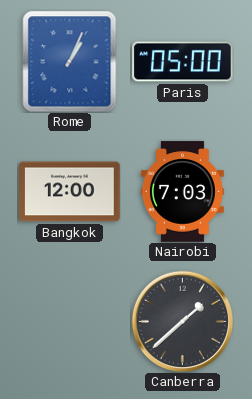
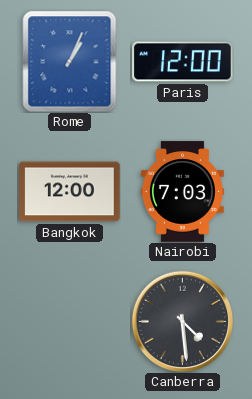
Paris: 05:00 -> 12:00
Canberra: 1:38 -> 4:29
